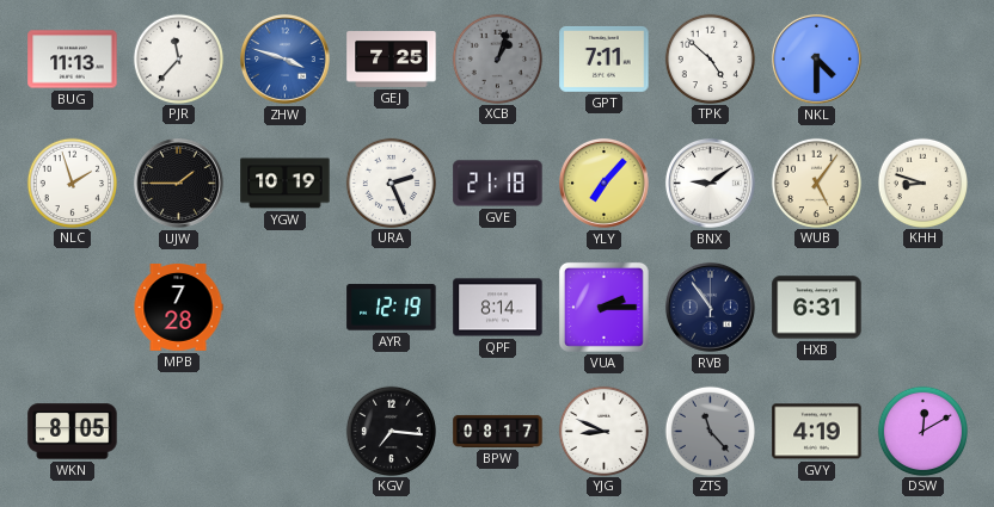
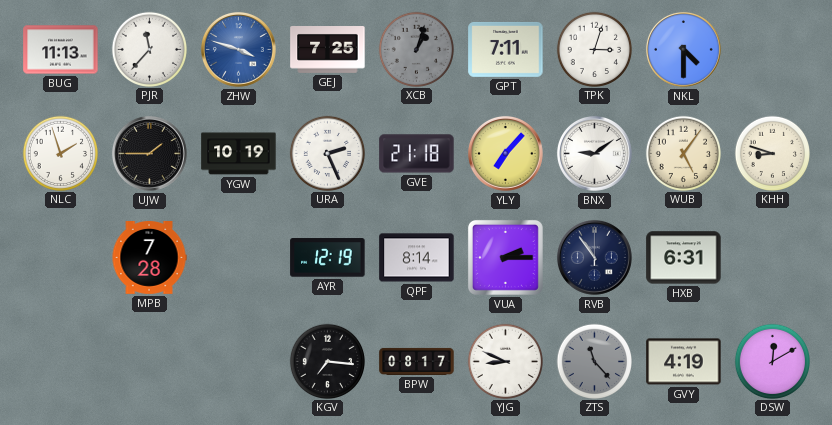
TPK: 4:52 -> 3:03
WKN: 8:05 -> none
